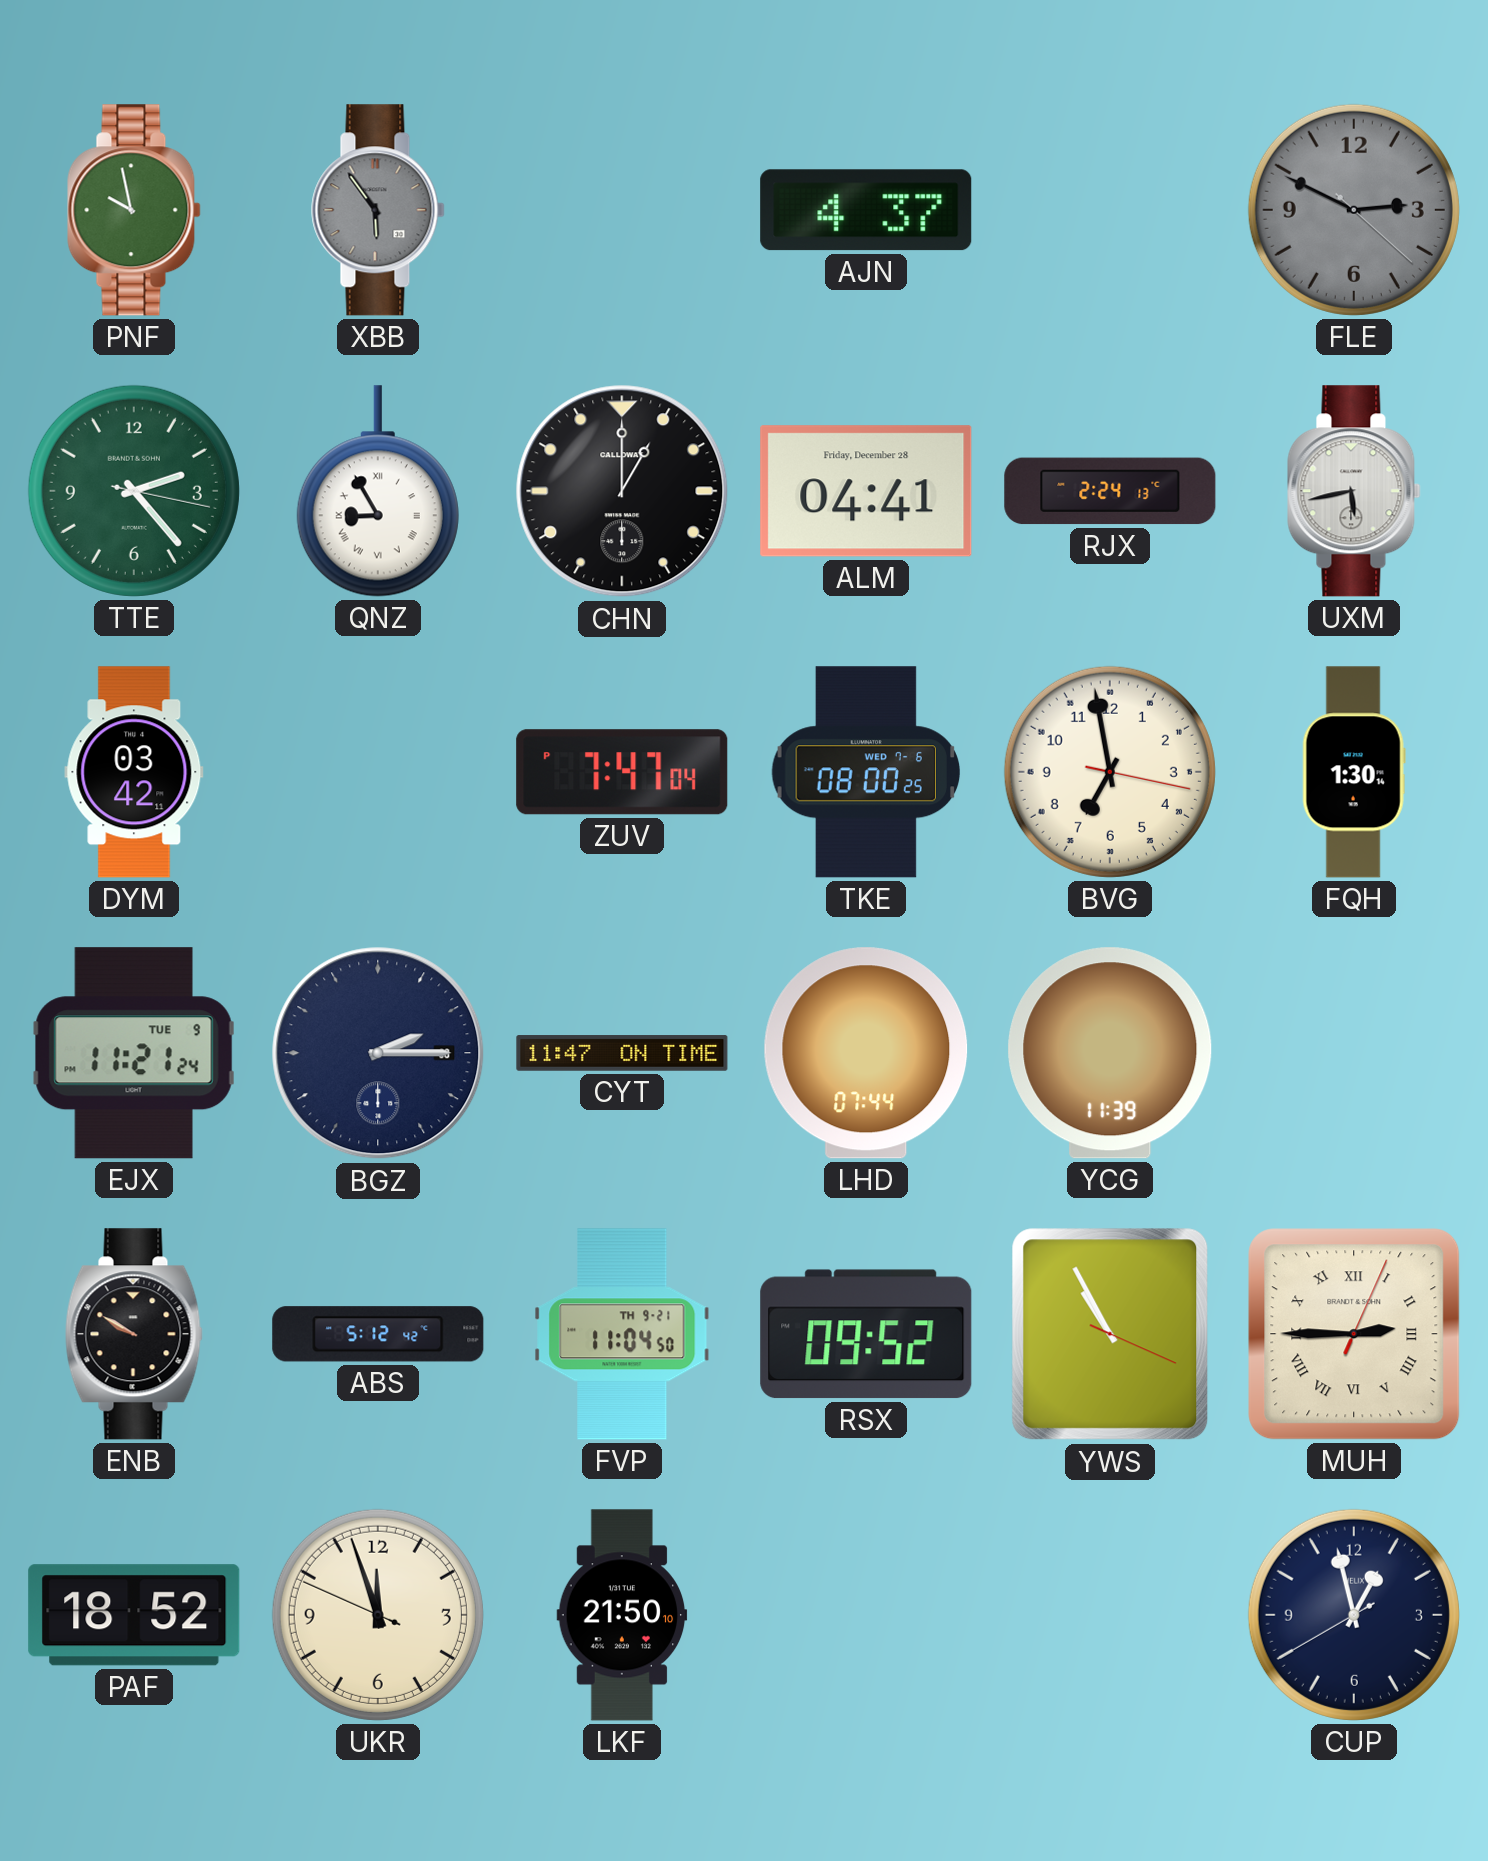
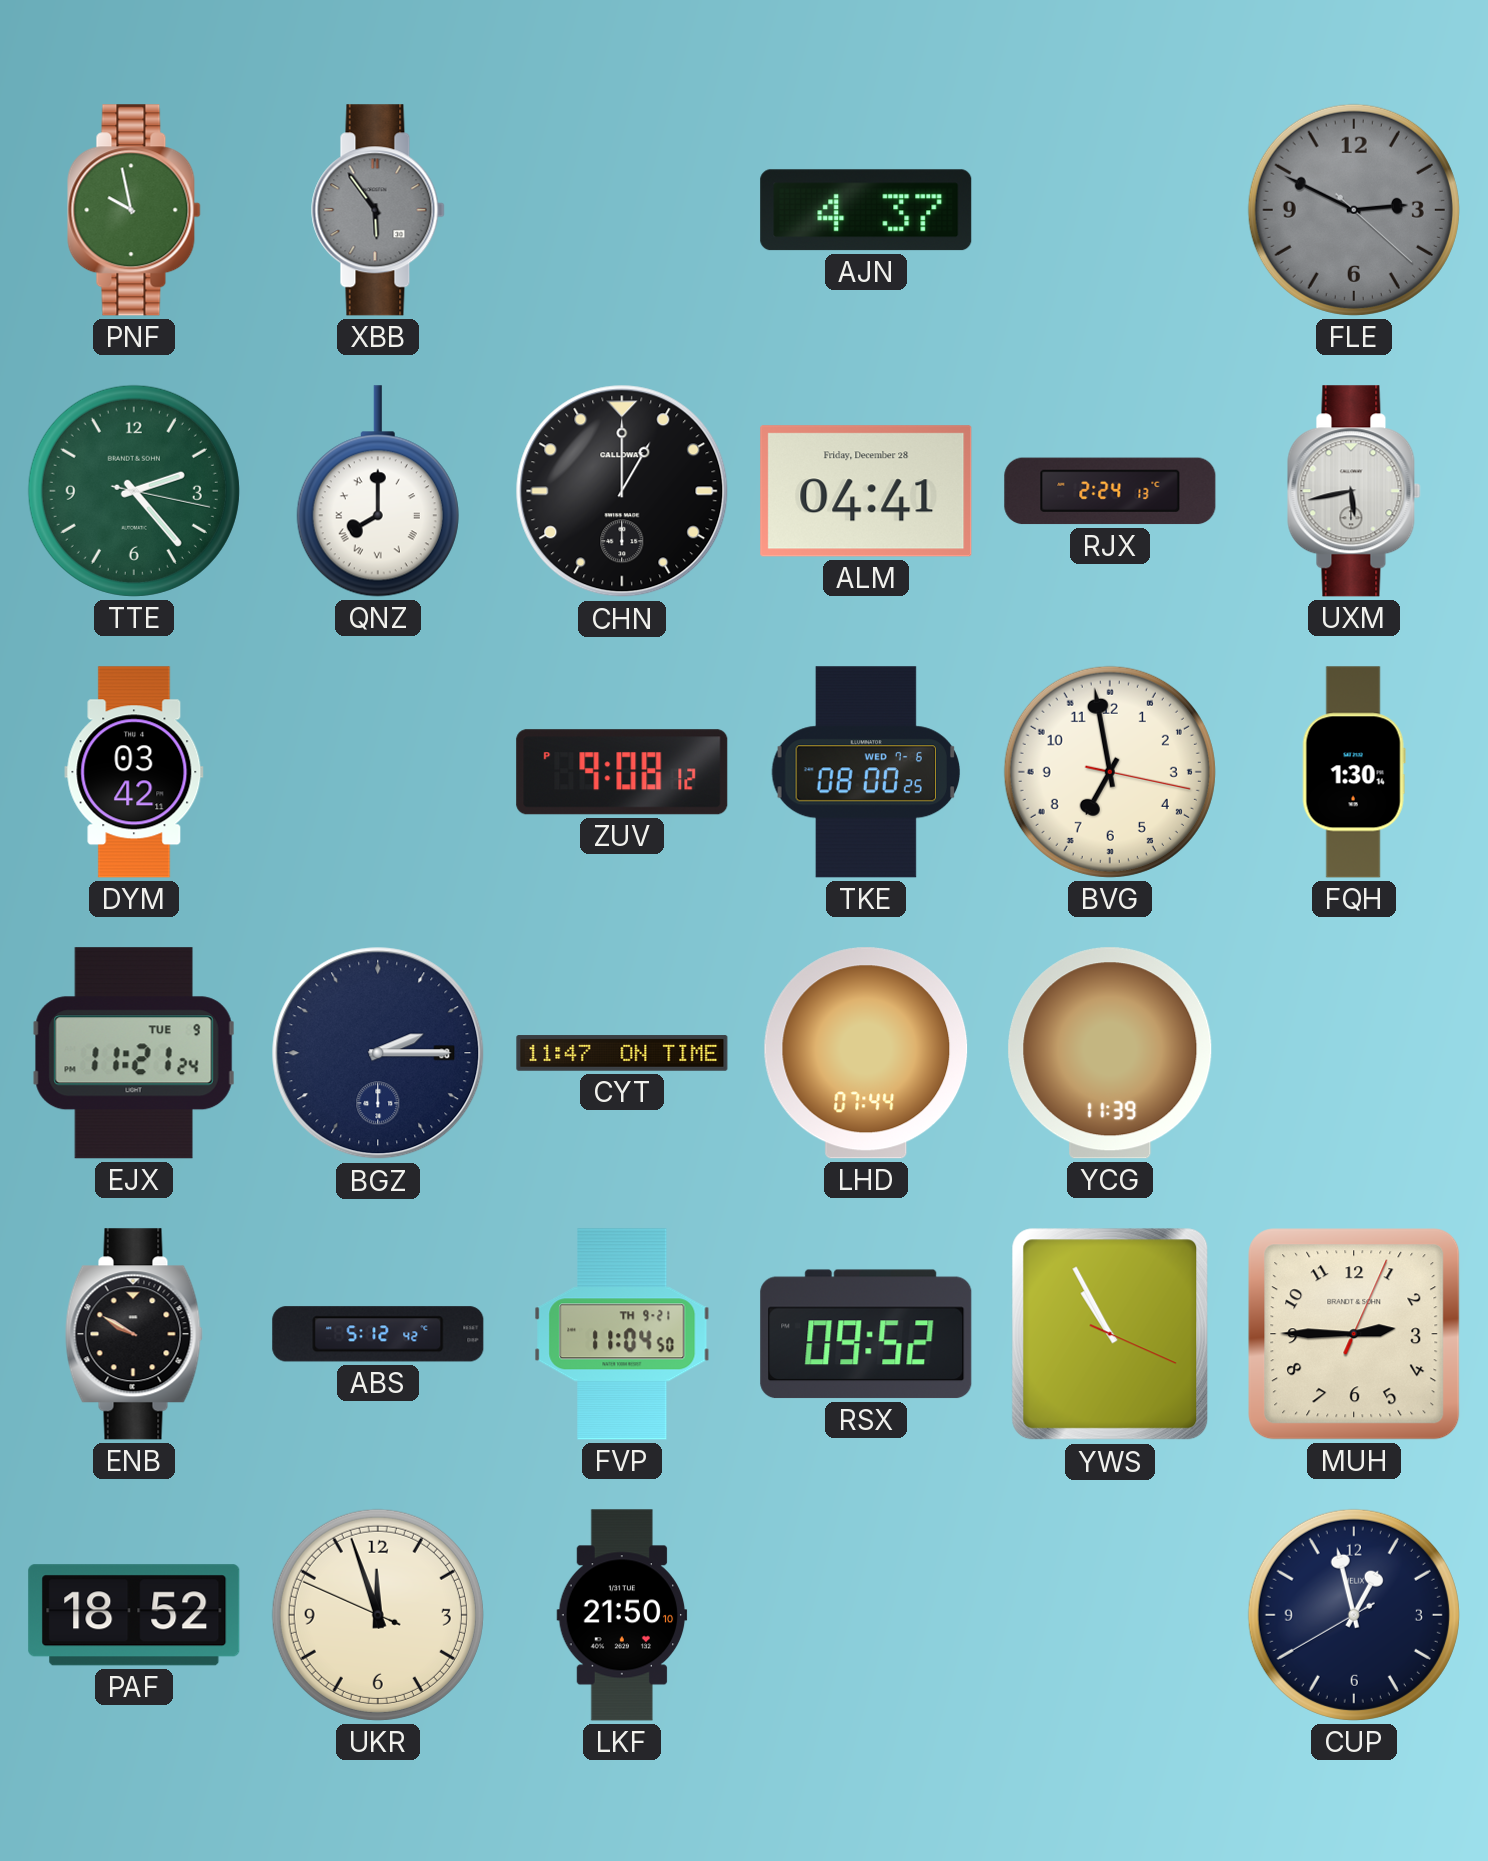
QNZ: 8:55 -> 8:00
ZUV: 7:47 -> 9:08
MUH numerals: Roman -> Arabic
